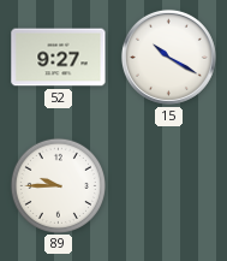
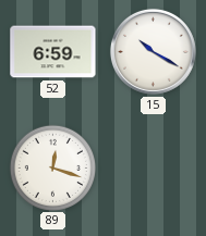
52: 9:27 -> 6:59
89: 9:45 -> 12:18
